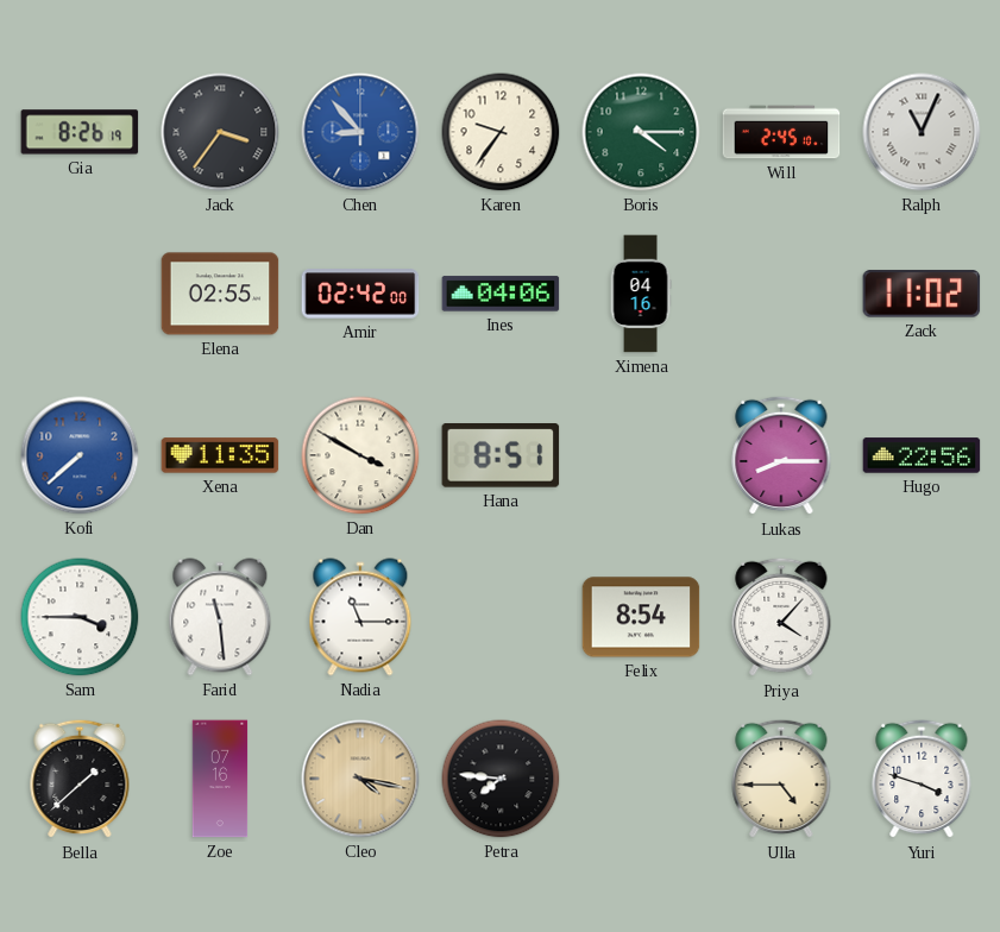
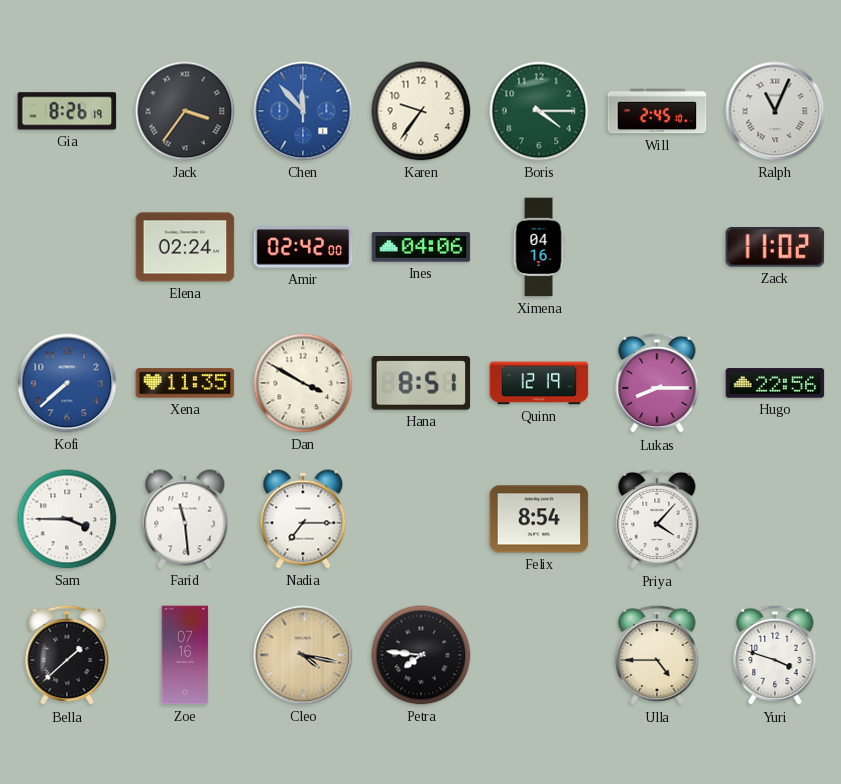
Chen: 8:53 -> 11:53
Elena: 02:55 -> 02:24
Quinn: none -> 12:19
Nadia: 11:15 -> 7:15
